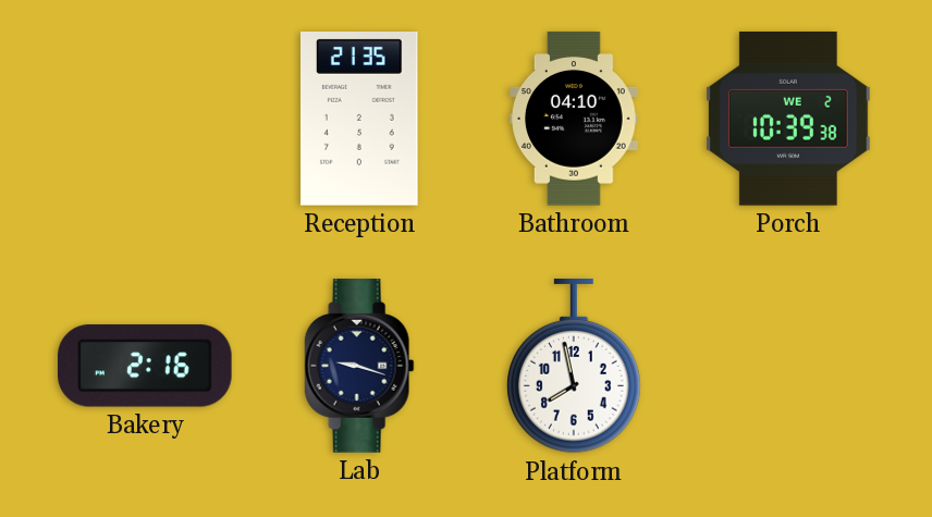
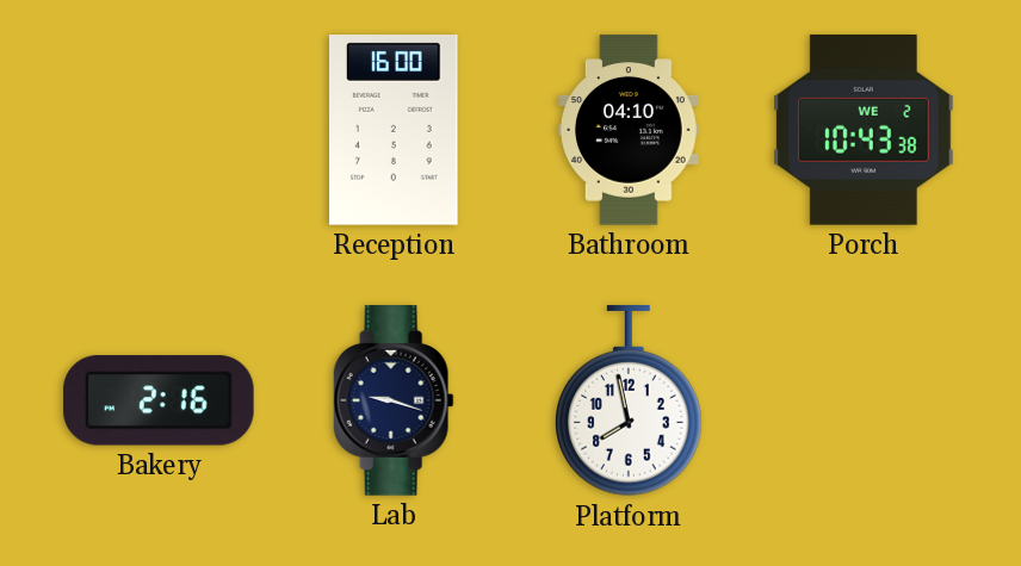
Reception: 21:35 -> 16:00
Porch: 10:39 -> 10:43
